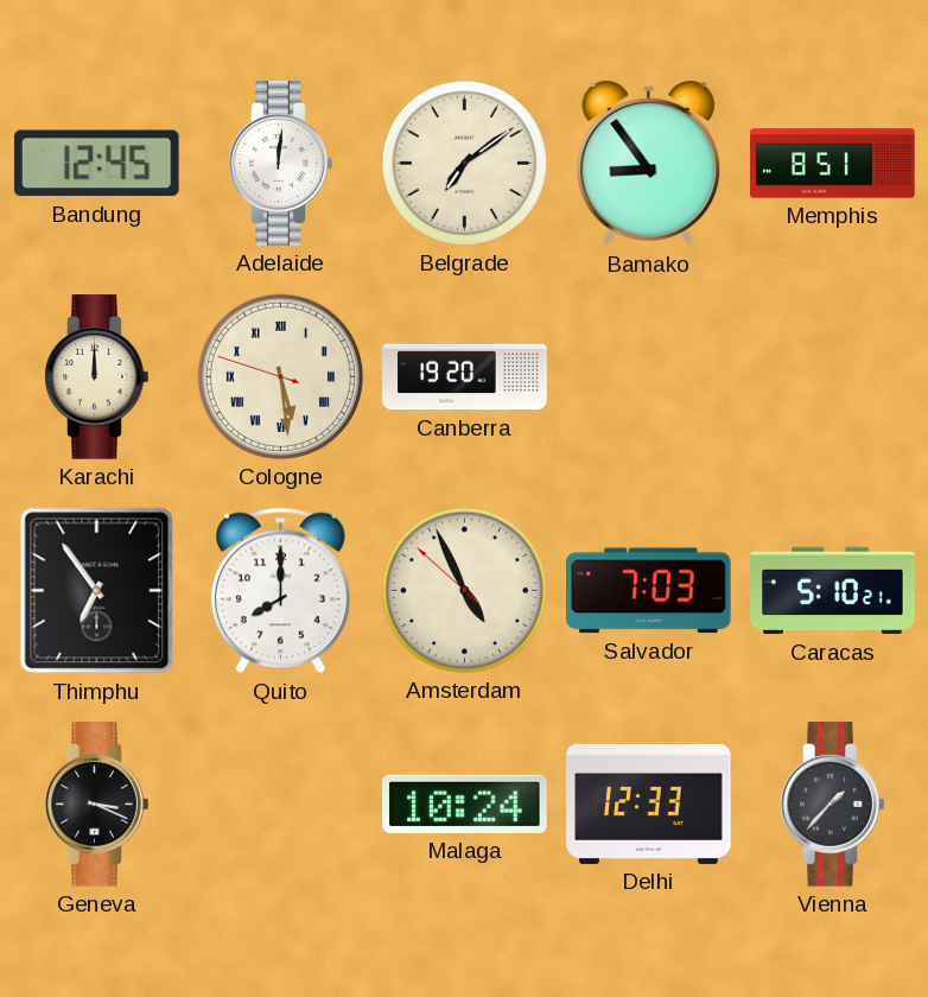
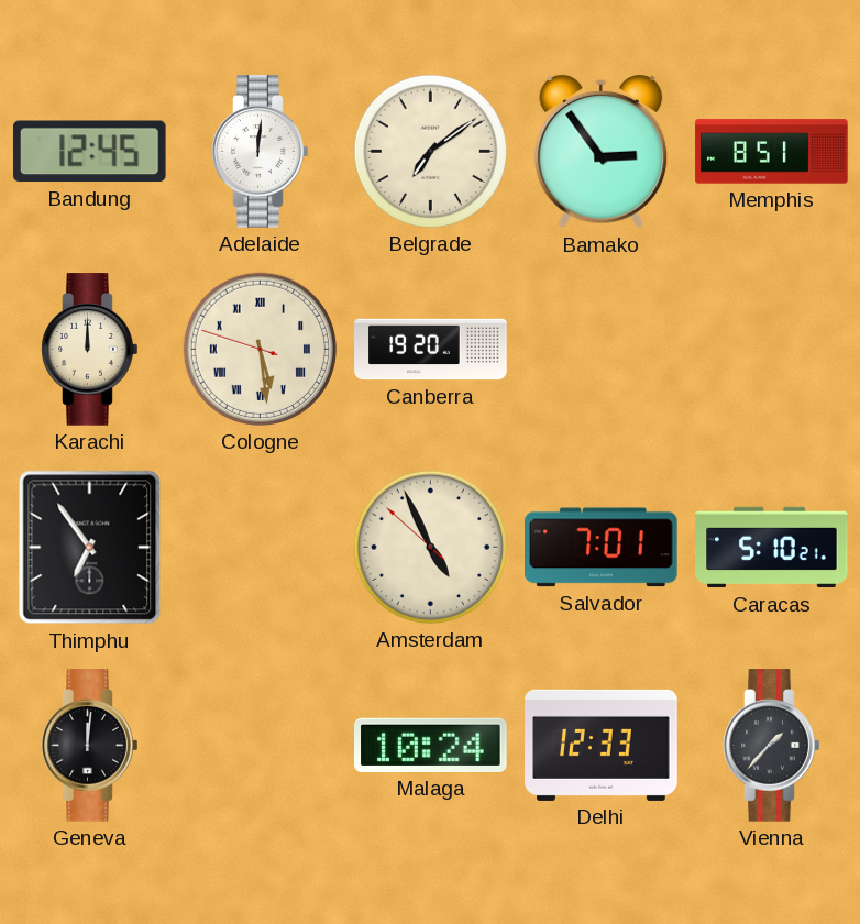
Bamako: 8:54 -> 2:54
Quito: 8:00 -> none
Salvador: 7:03 -> 7:01
Geneva: 3:19 -> 12:01
